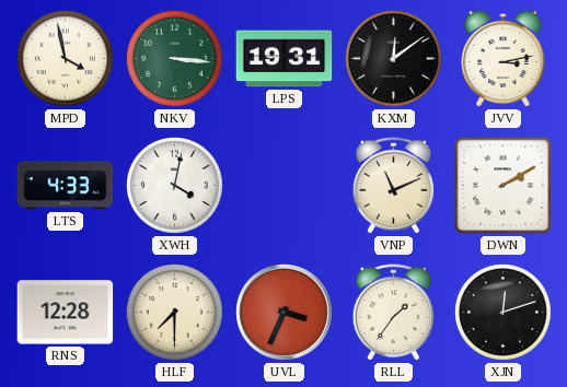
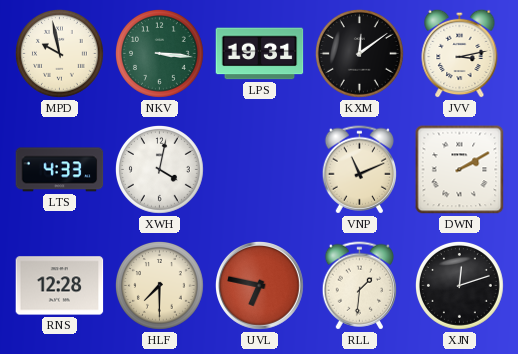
MPD: 3:58 -> 9:58
UVL: 3:34 -> 6:47
RLL: 1:36 -> 1:31
